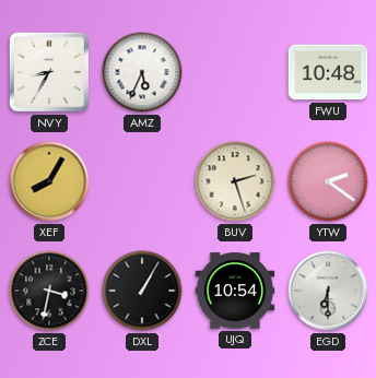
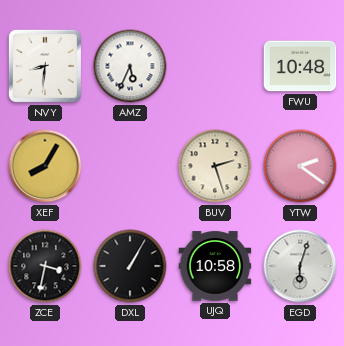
NVY: 8:35 -> 8:31
UJQ: 10:54 -> 10:58
EGD: 6:30 -> 6:03
